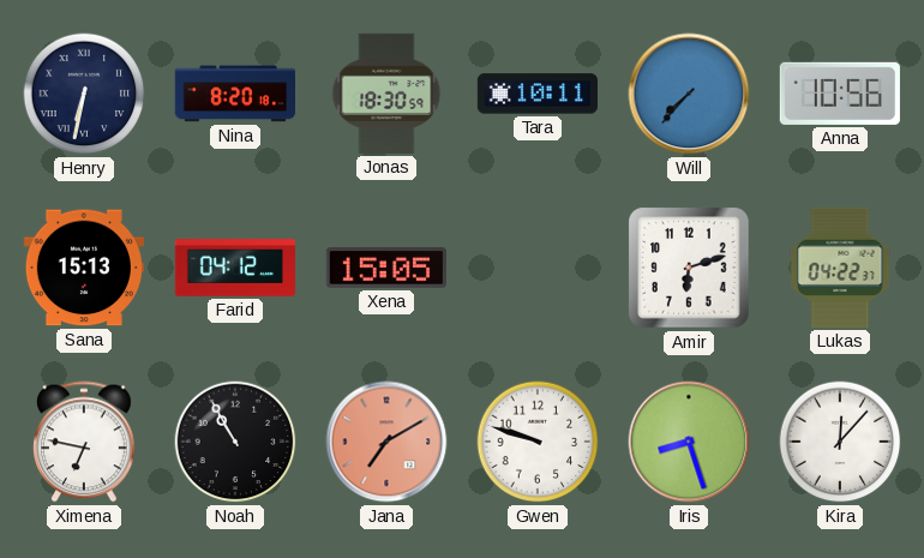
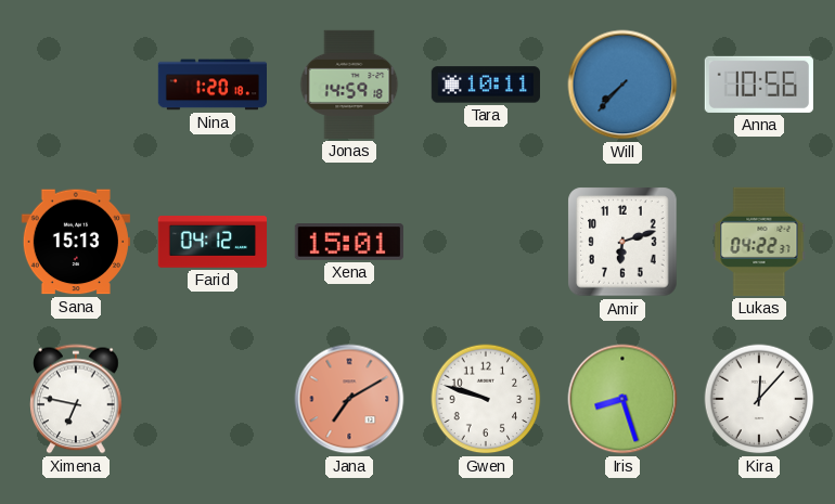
Henry: 6:32 -> none
Nina: 8:20 -> 1:20
Jonas: 18:30 -> 14:59
Xena: 15:05 -> 15:01
Noah: 10:55 -> none
